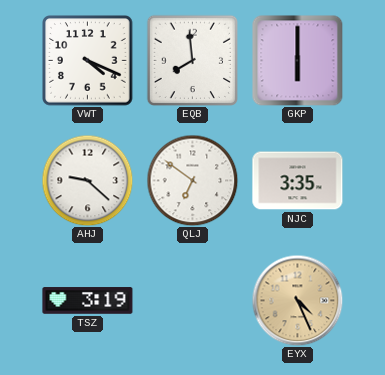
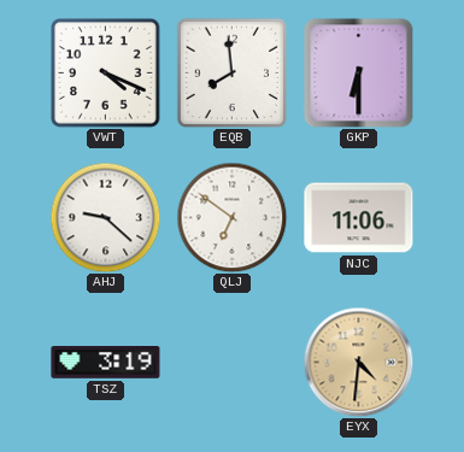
GKP: 6:00 -> 6:30
NJC: 3:35 -> 11:06
EYX: 4:26 -> 4:31
